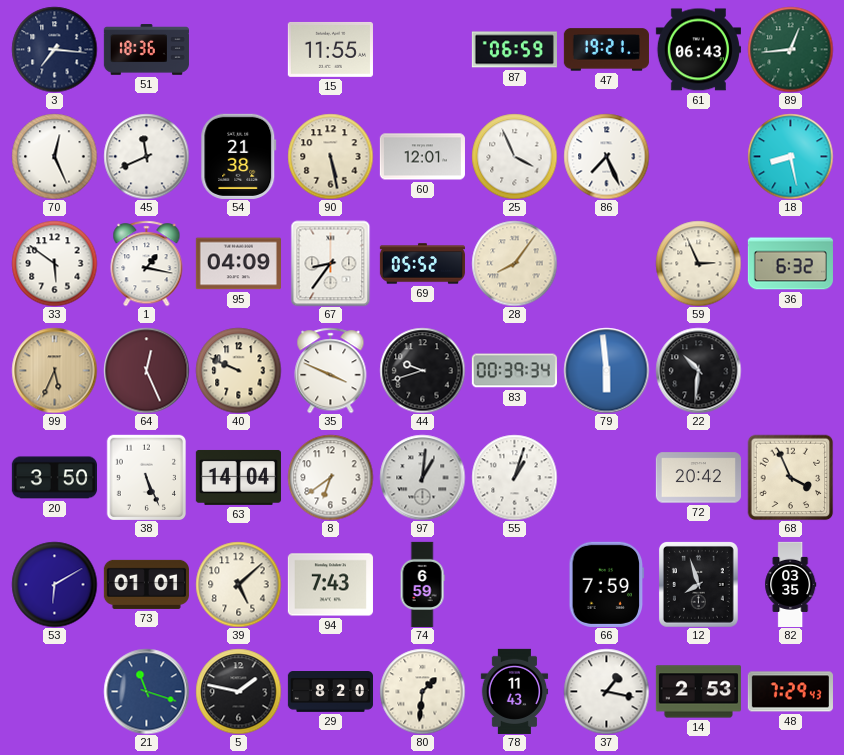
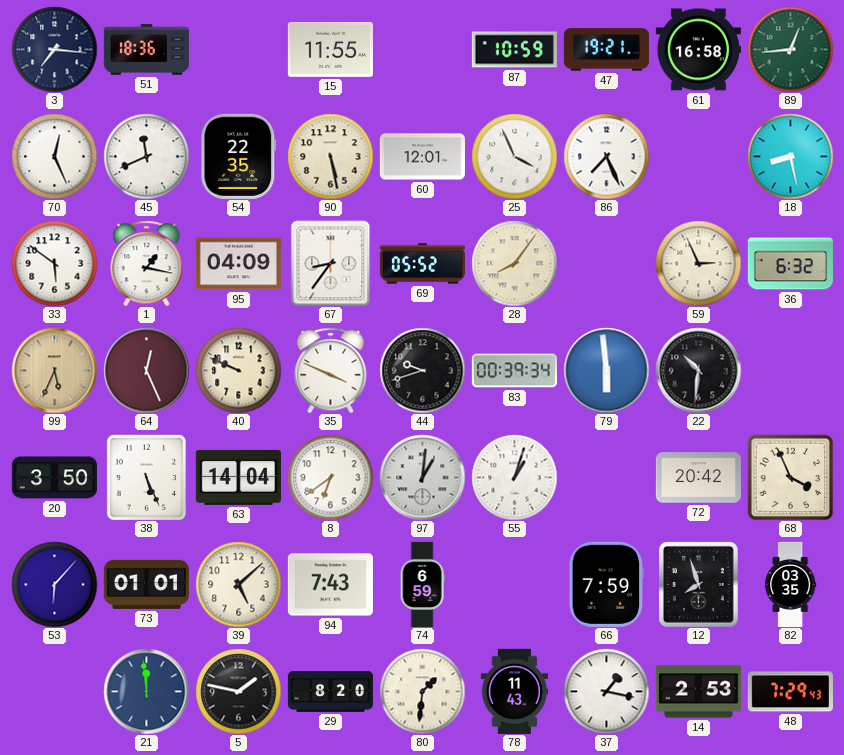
87: 06:59 -> 10:59
61: 06:43 -> 16:58
54: 21:38 -> 22:35
53: 6:10 -> 6:07
21: 11:18 -> 11:59
